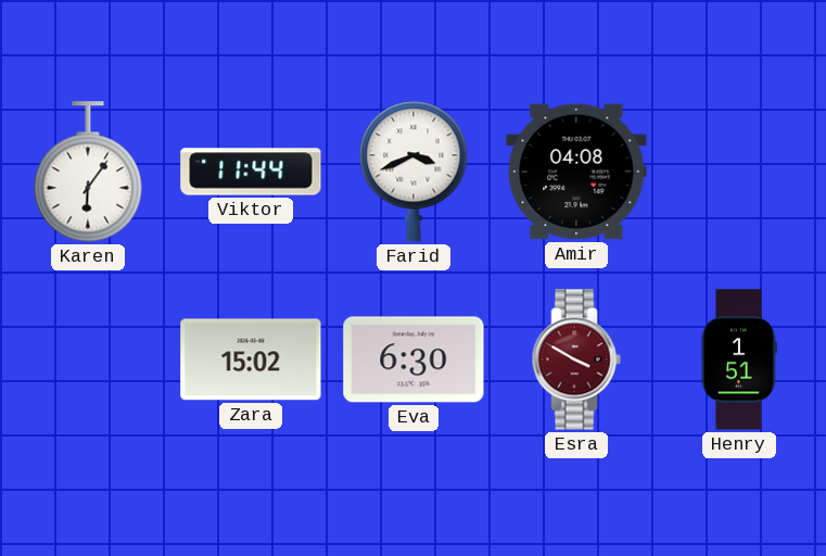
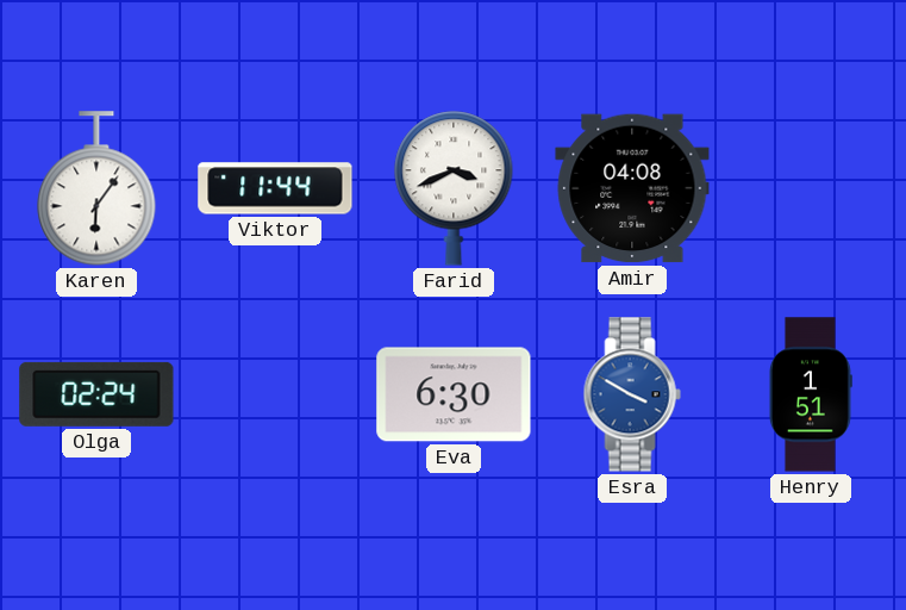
Olga: none -> 02:24
Zara: 15:02 -> none
Esra dial: burgundy -> blue
